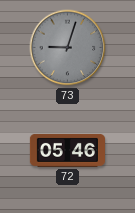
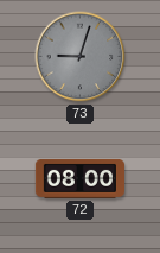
72: 05:46 -> 08:00
